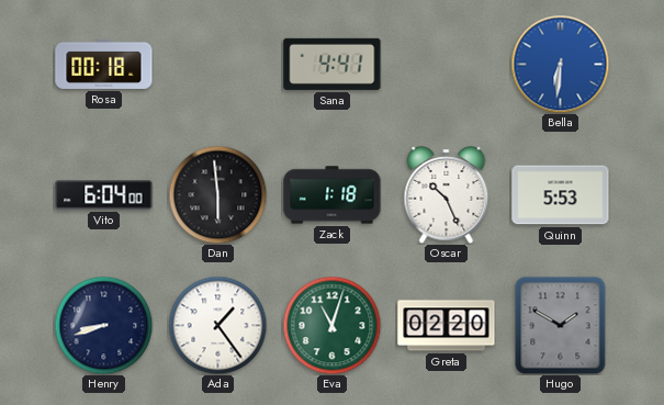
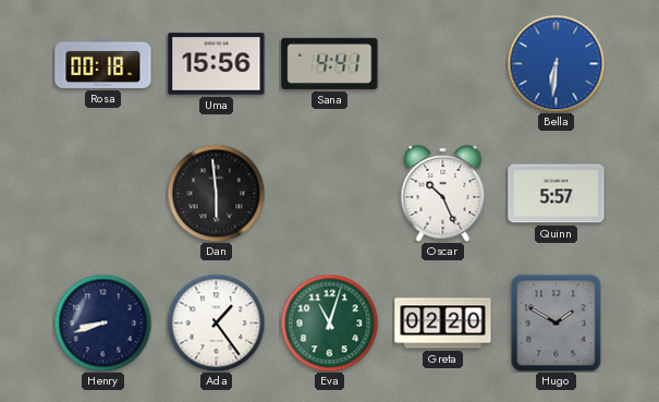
Uma: none -> 15:56
Vito: 6:04 -> none
Zack: 1:18 -> none
Quinn: 5:53 -> 5:57
